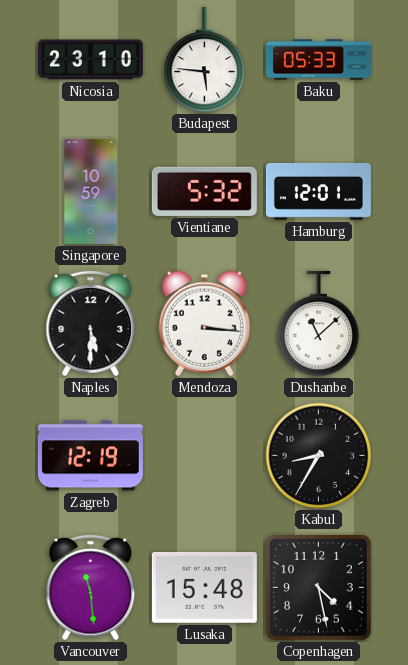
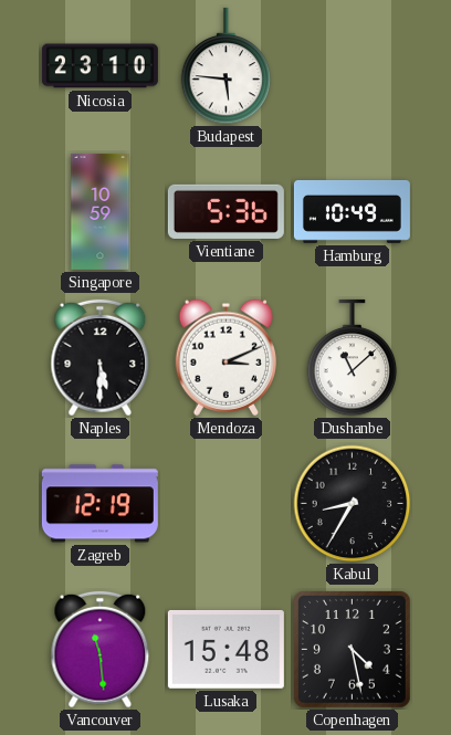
Baku: 05:33 -> none
Vientiane: 5:32 -> 5:36
Hamburg: 12:01 -> 10:49
Mendoza: 3:16 -> 3:11
